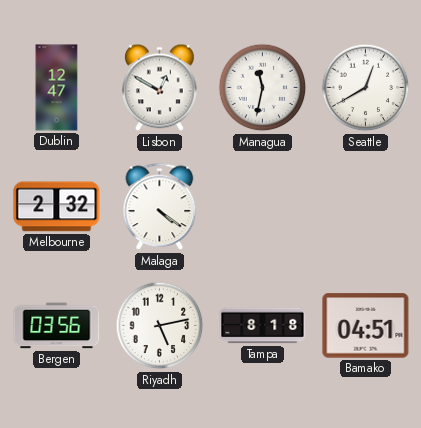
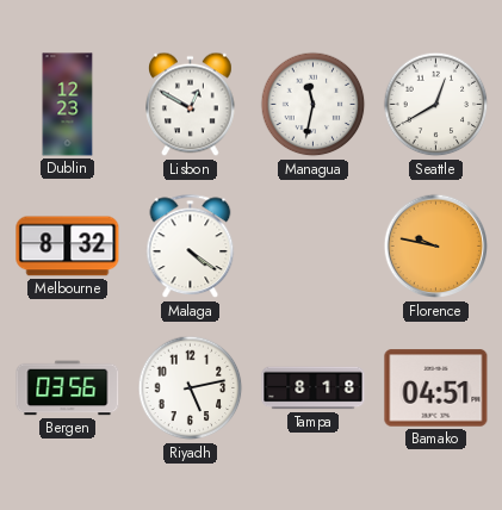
Dublin: 12:47 -> 12:23
Melbourne: 2:32 -> 8:32
Florence: none -> 9:47
